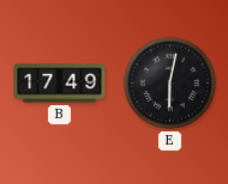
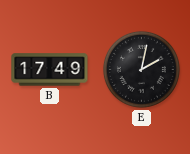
E: 6:02 -> 2:02
